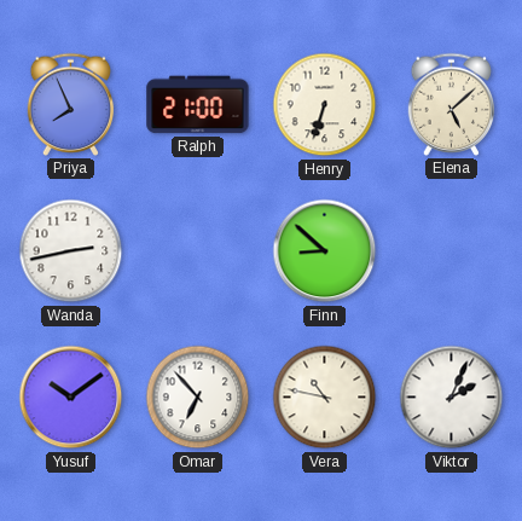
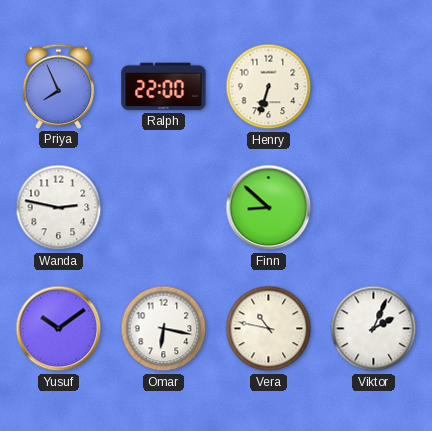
Ralph: 21:00 -> 22:00
Elena: 5:08 -> none
Wanda: 2:43 -> 2:47
Omar: 6:53 -> 6:17
